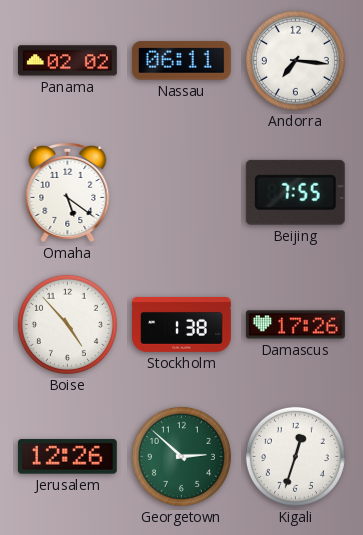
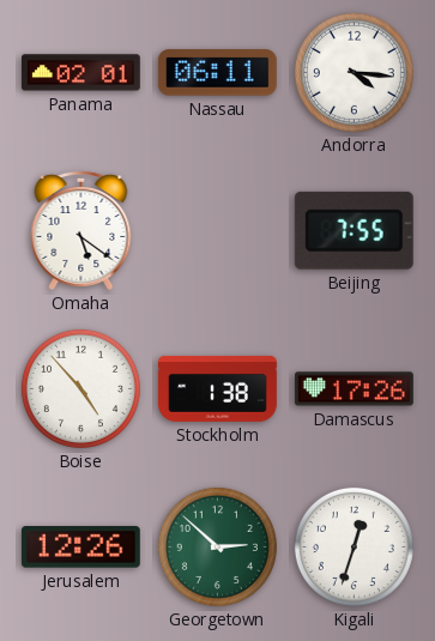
Panama: 02:02 -> 02:01
Andorra: 7:16 -> 4:16
